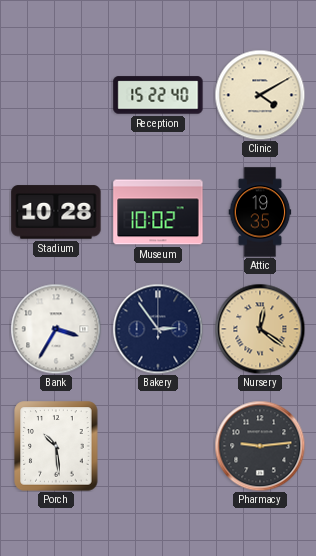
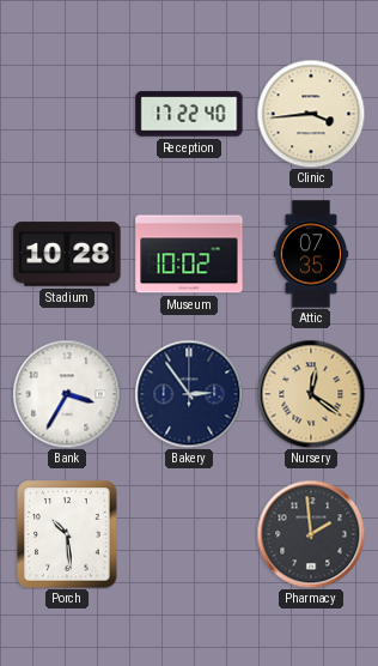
Reception: 15:22 -> 17:22
Clinic: 4:10 -> 3:44
Attic: 19:35 -> 07:35
Pharmacy: 9:14 -> 1:59
